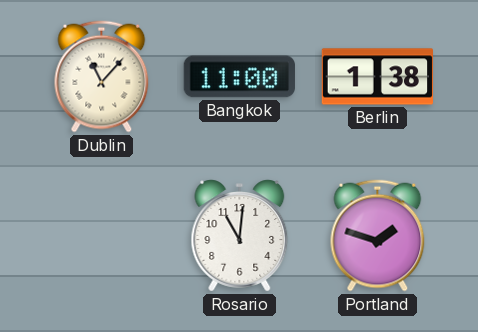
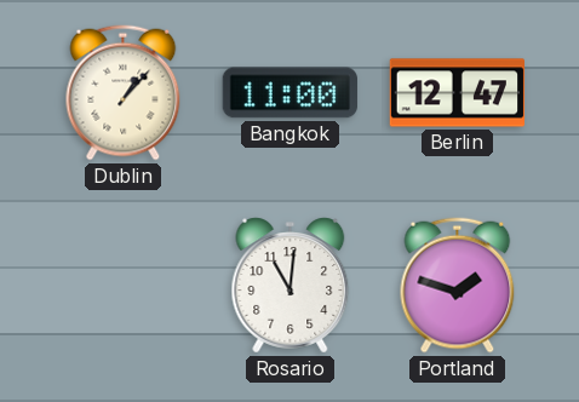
Dublin: 11:07 -> 1:07
Berlin: 1:38 -> 12:47
